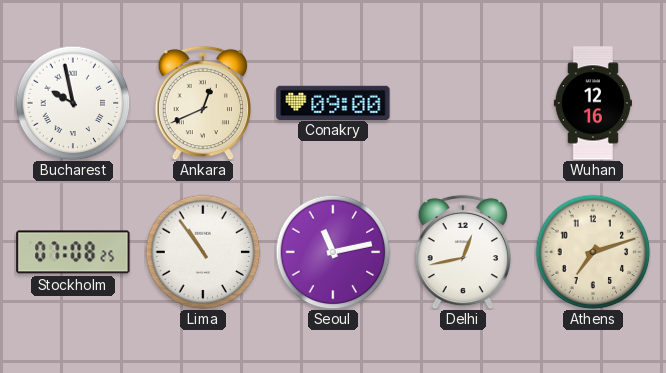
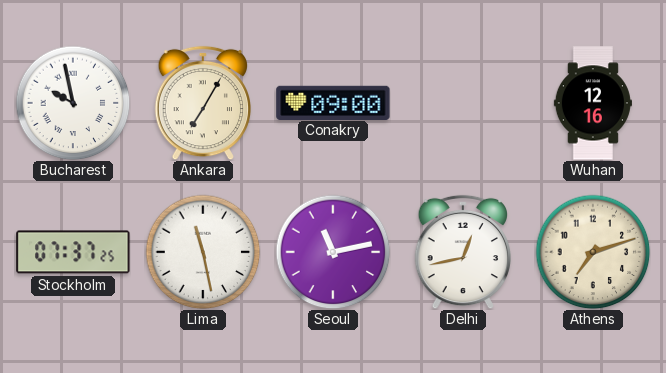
Ankara: 12:41 -> 7:05
Stockholm: 07:08 -> 07:37
Lima: 10:54 -> 11:28
